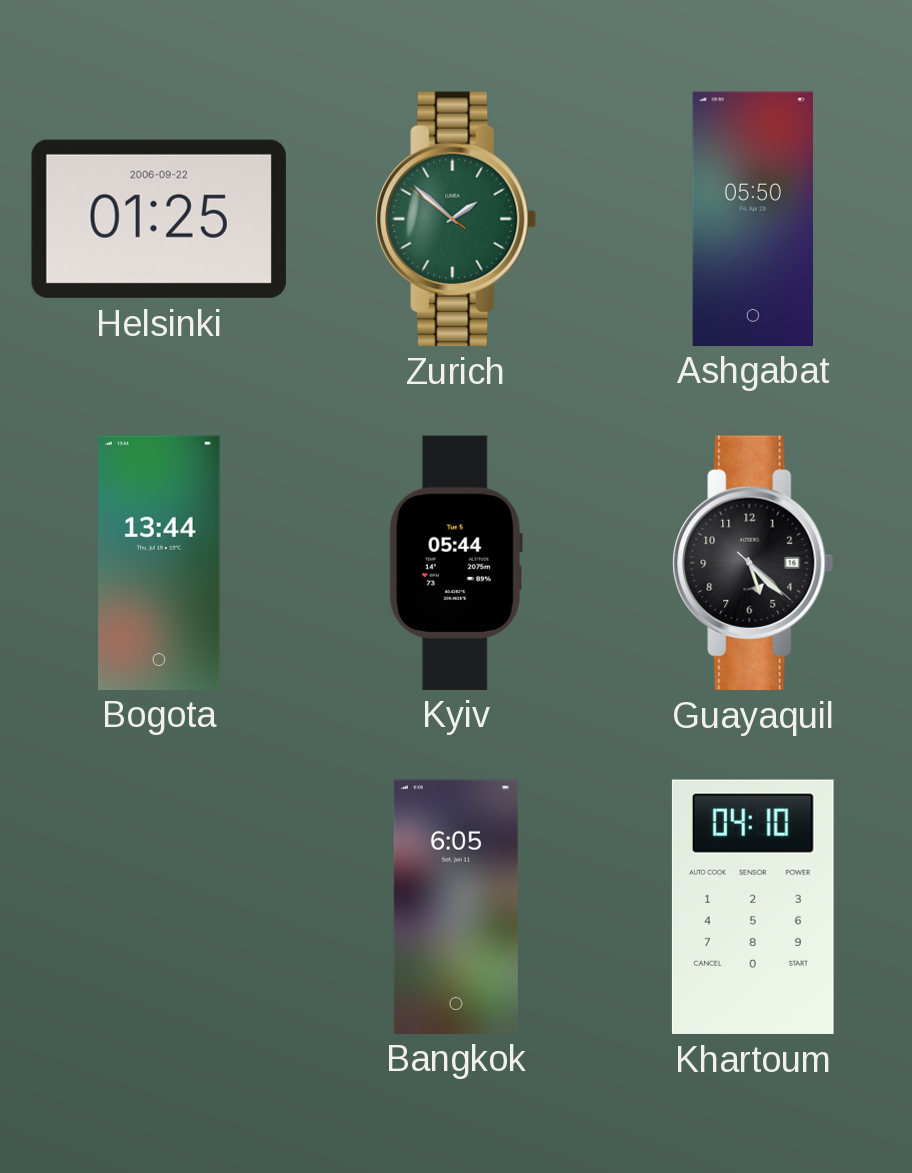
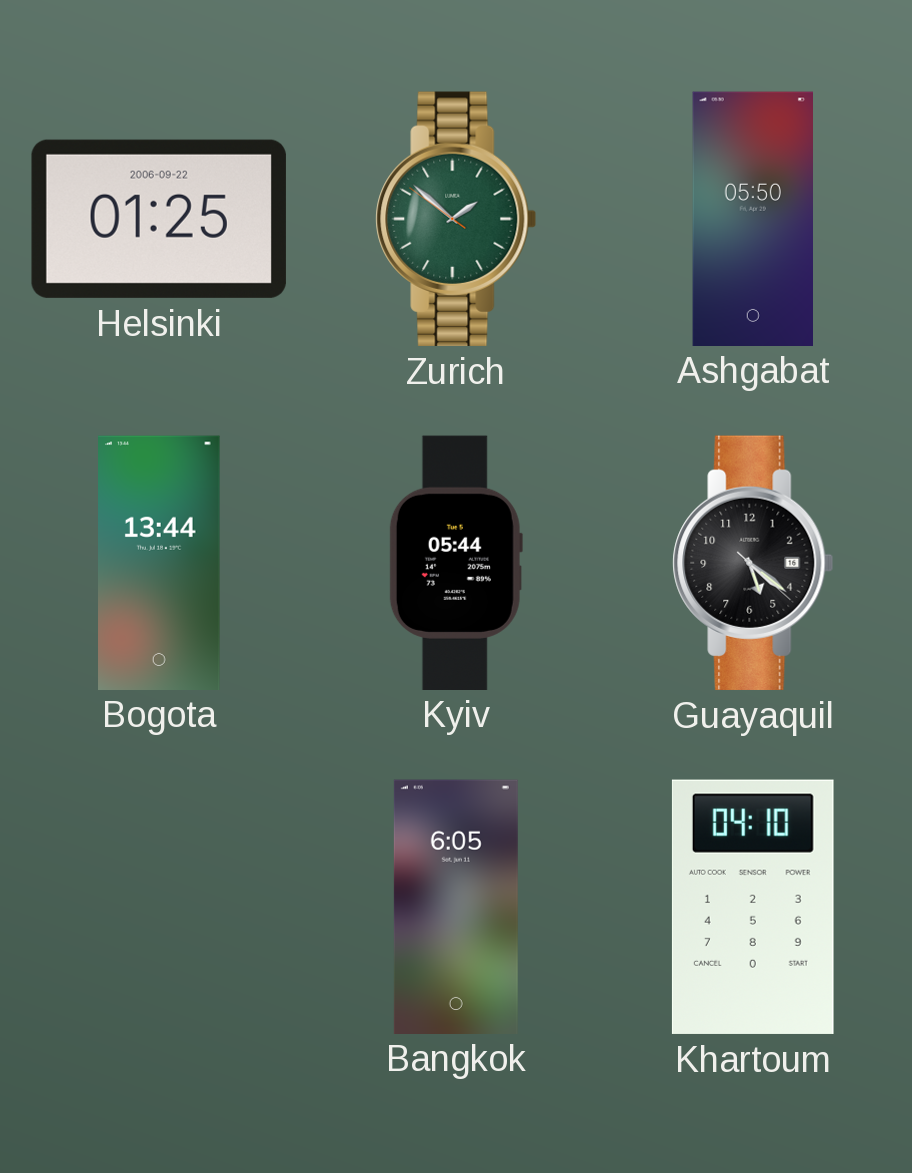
Guayaquil: 5:22 -> 5:21
